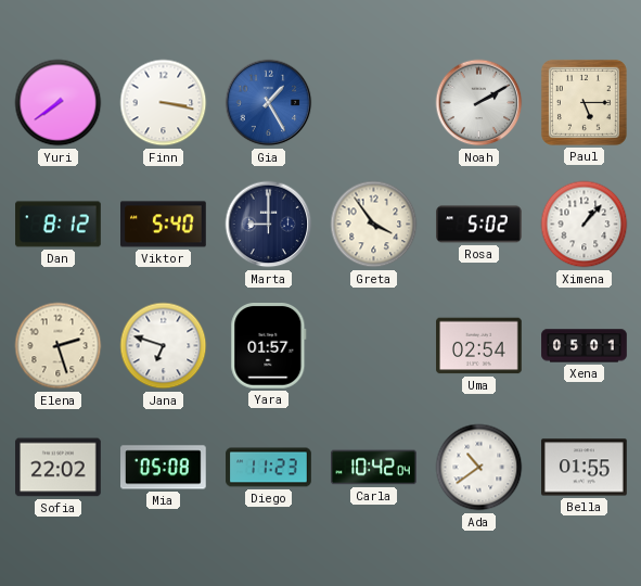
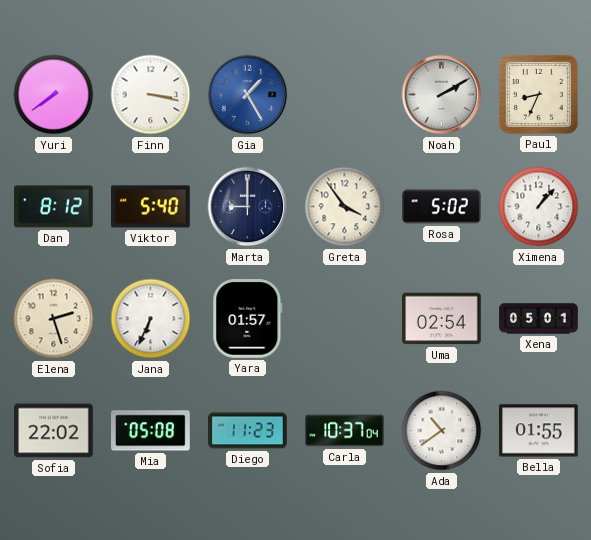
Paul: 5:15 -> 8:34
Jana: 6:48 -> 6:34
Carla: 10:42 -> 10:37
